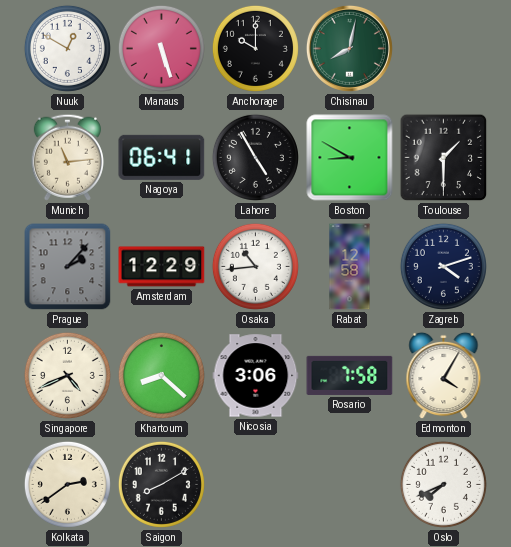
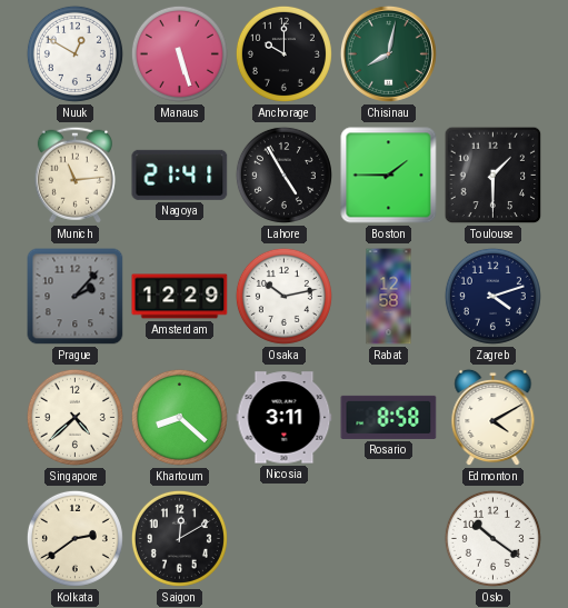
Nagoya: 06:41 -> 21:41
Boston: 8:50 -> 1:45
Osaka: 10:44 -> 10:13
Singapore: 4:41 -> 4:38
Nicosia: 3:06 -> 3:11
Rosario: 7:58 -> 8:58
Edmonton: 4:05 -> 4:10
Saigon: 8:10 -> 12:10
Oslo: 7:41 -> 10:21
